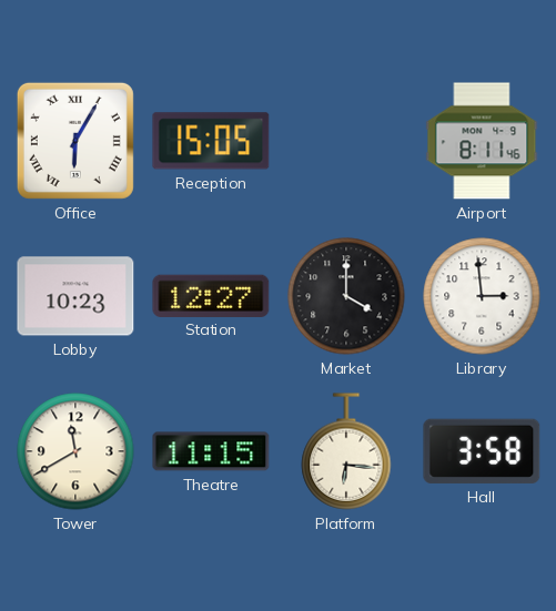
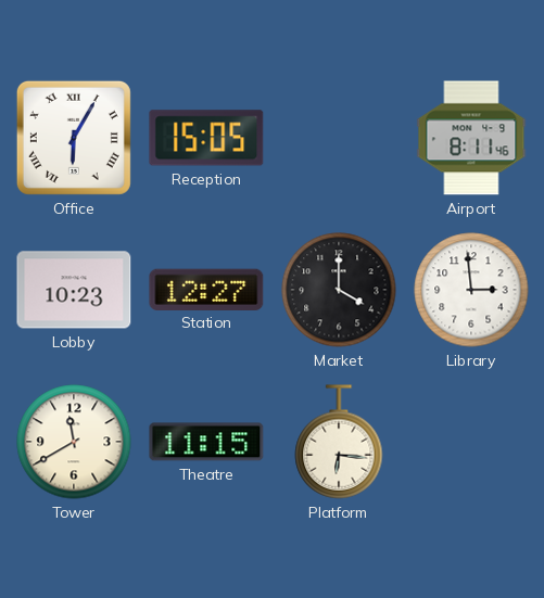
Hall: 3:58 -> none
